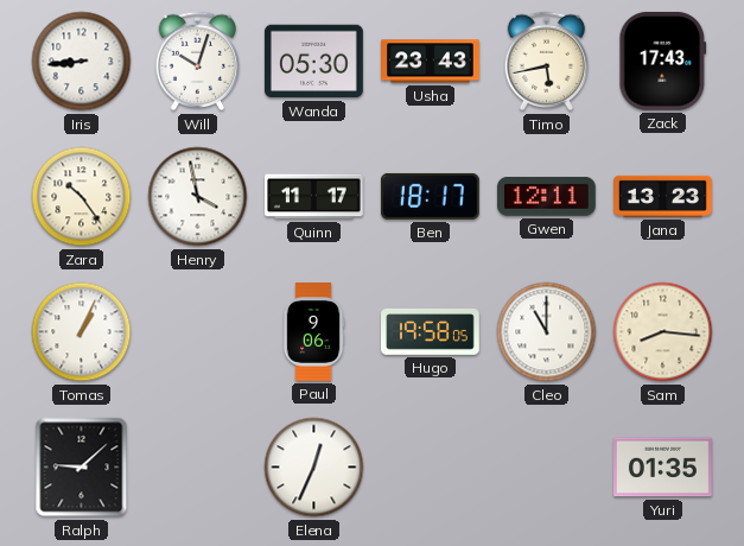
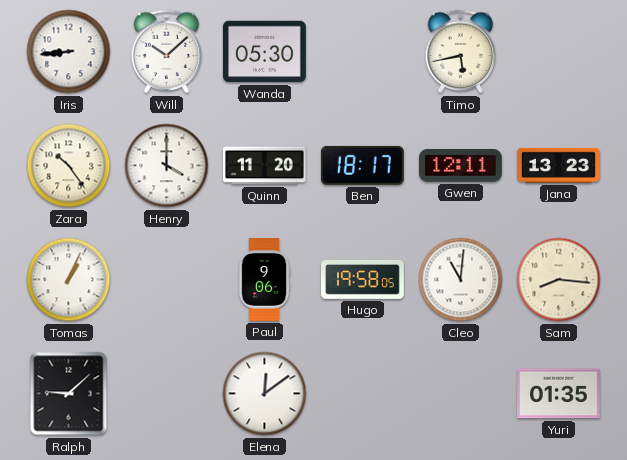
Will: 10:03 -> 10:08
Usha: 23:43 -> none
Zack: 17:43 -> none
Henry: 3:58 -> 4:00
Quinn: 11:17 -> 11:20
Cleo: 11:00 -> 11:01
Elena: 12:34 -> 12:09
